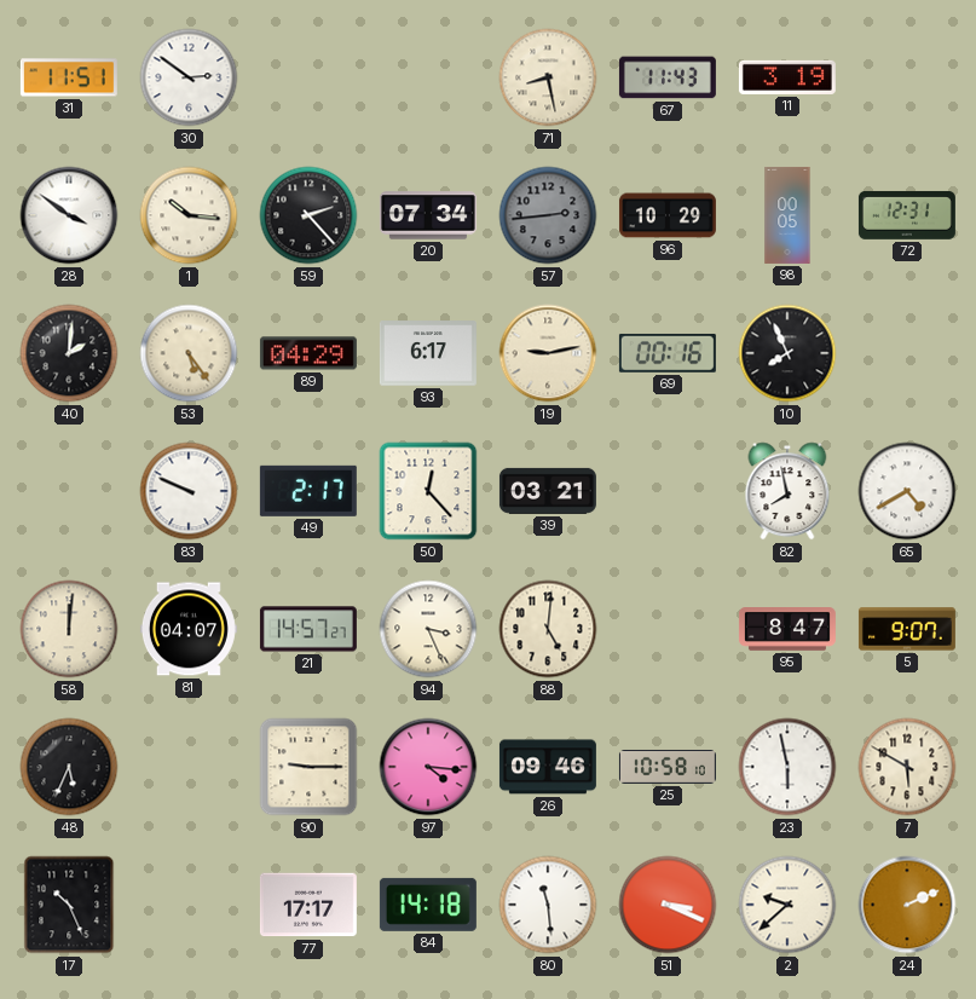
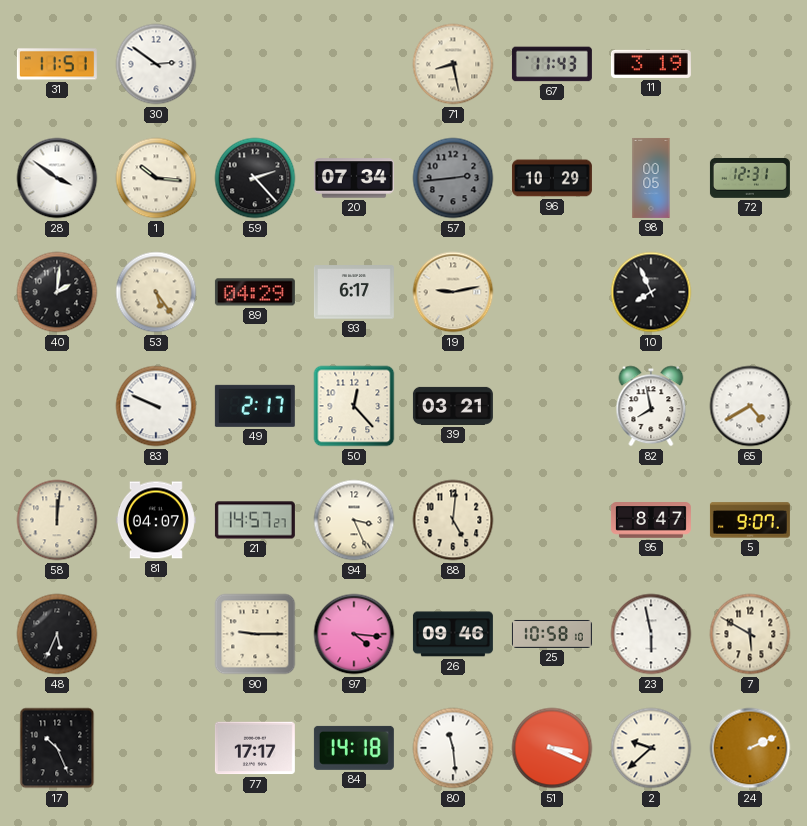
69: 00:16 -> none
